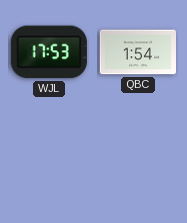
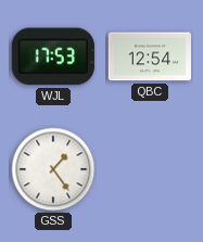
QBC: 1:54 -> 12:54
GSS: none -> 1:24
